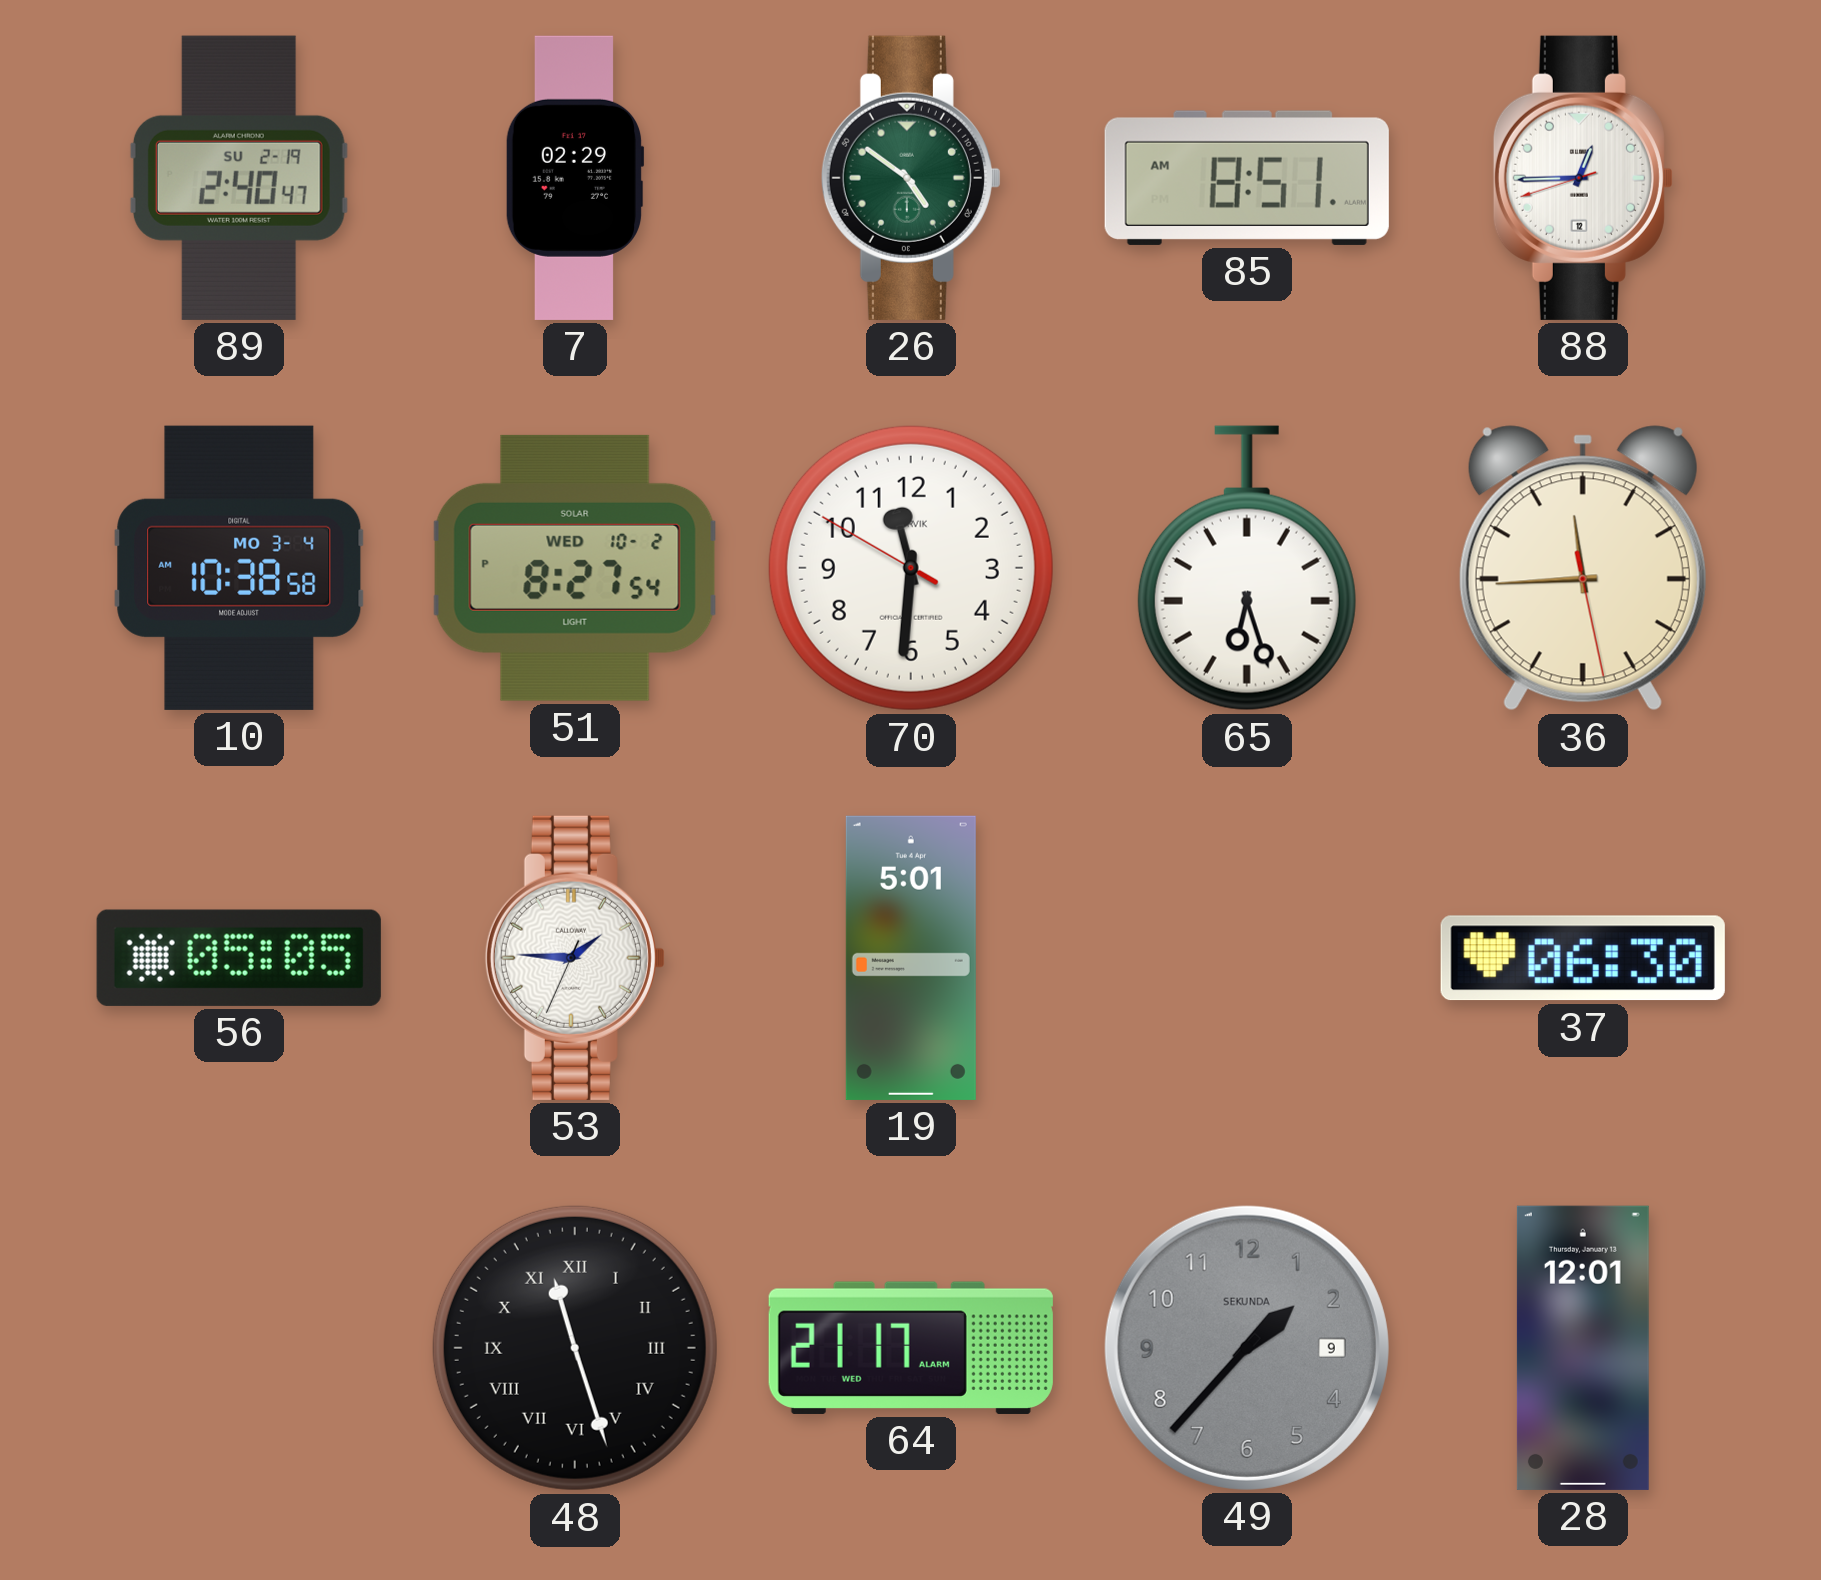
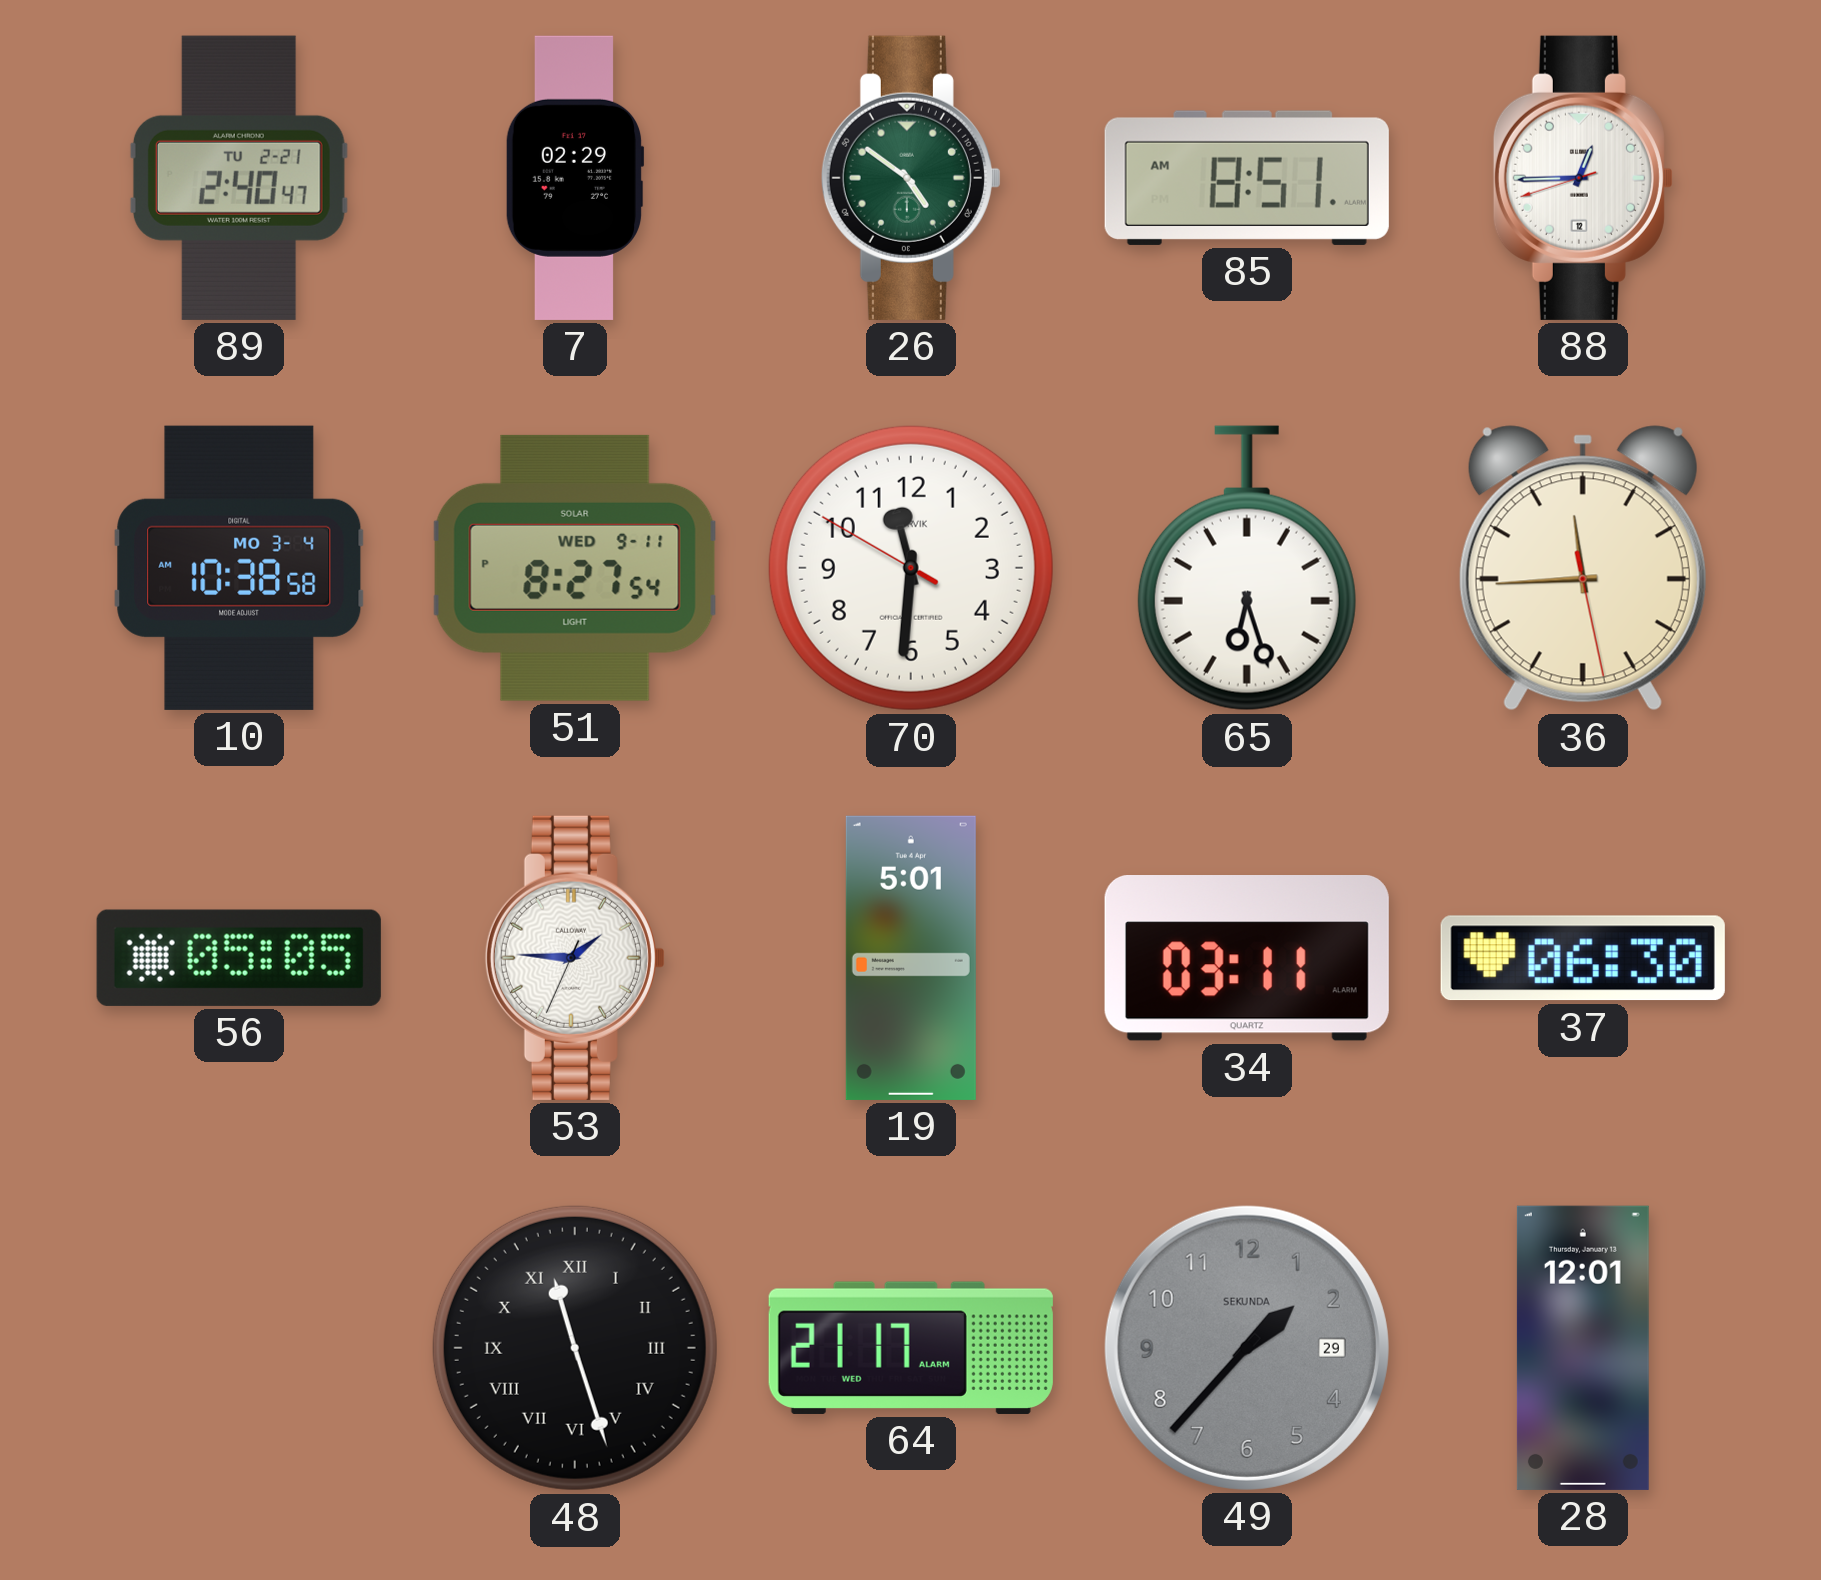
89 date: SU 2-19 -> TU 2-21
51 date: WED 10-2 -> WED 9-11
34: none -> 03:11
49 date: 9 -> 29
